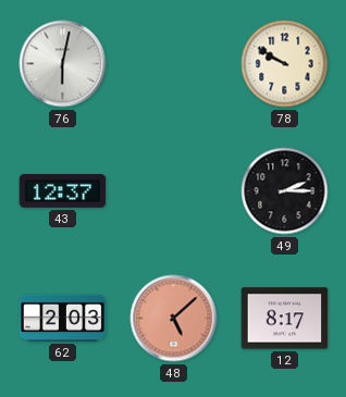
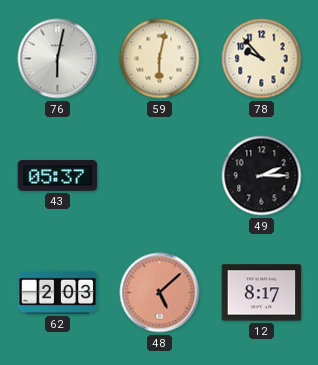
59: none -> 6:02
78: 9:50 -> 9:53
43: 12:37 -> 05:37
